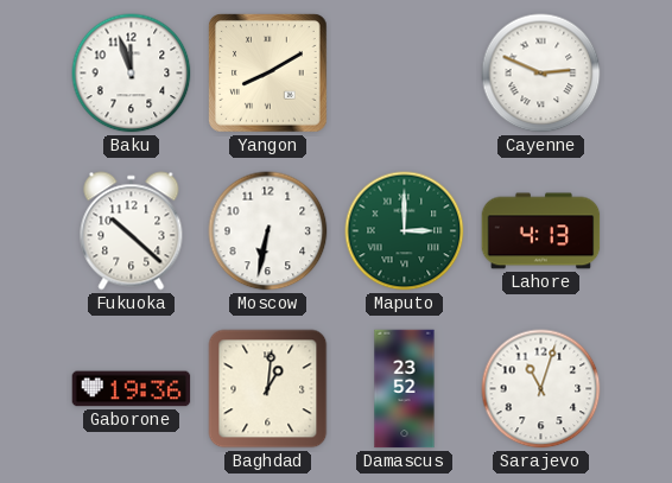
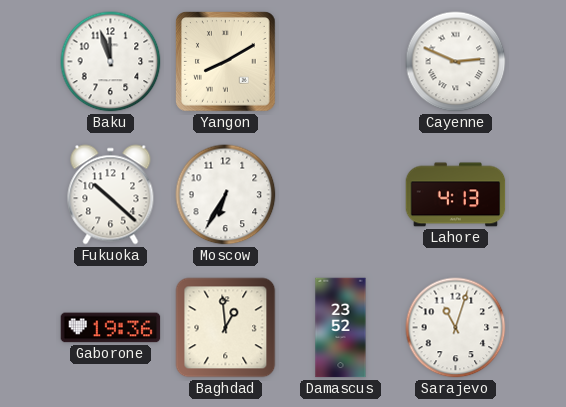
Moscow: 6:32 -> 6:35
Maputo: 3:00 -> none
Baghdad: 1:01 -> 12:59
